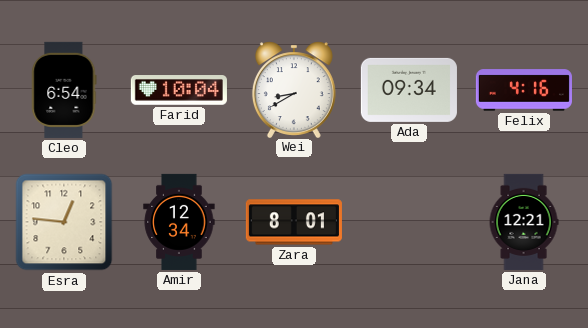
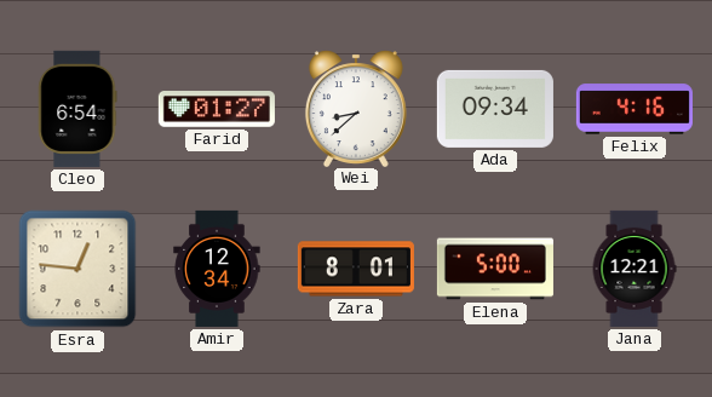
Farid: 10:04 -> 01:27
Wei: 8:40 -> 8:38
Elena: none -> 5:00
